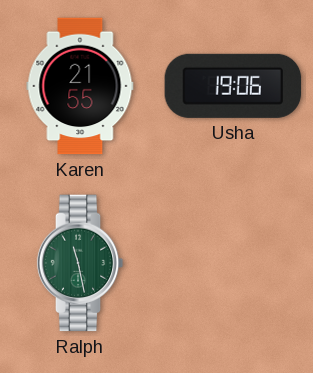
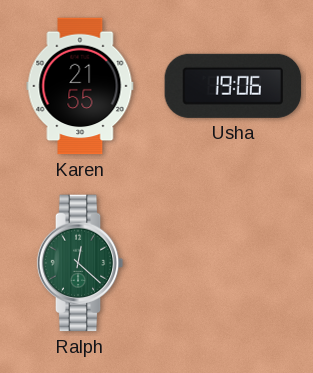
Ralph: 11:28 -> 12:22
